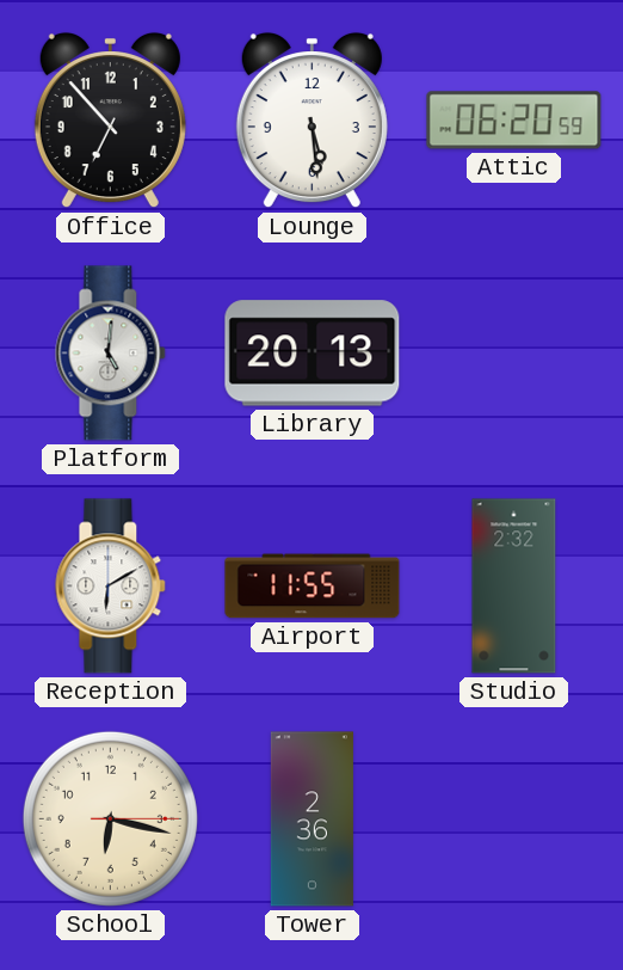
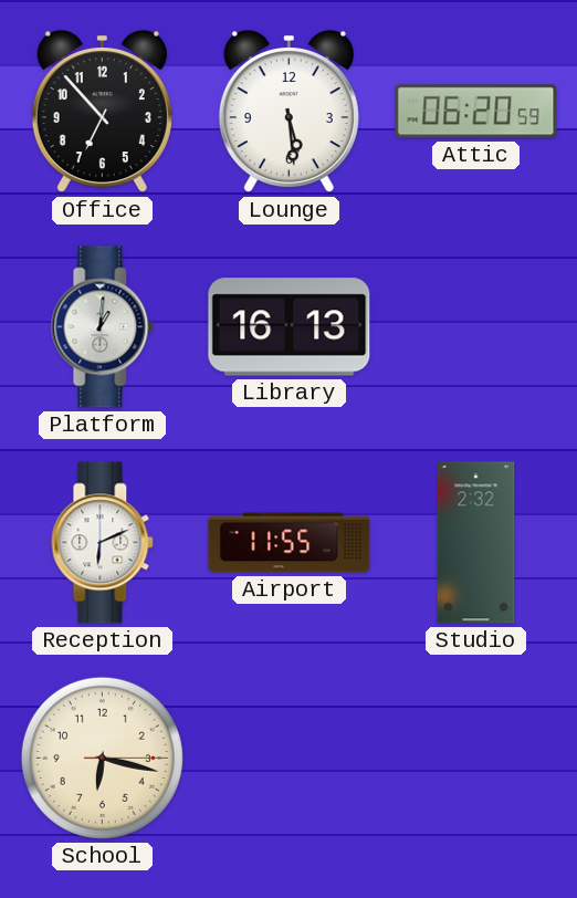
Platform: 5:01 -> 1:01
Library: 20:13 -> 16:13
Reception: 6:10 -> 6:11
Tower: 2:36 -> none
